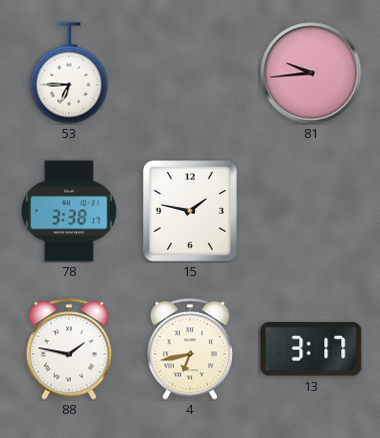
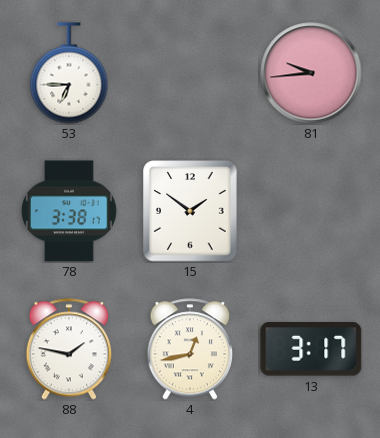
15: 1:47 -> 1:51
4: 6:43 -> 12:43
